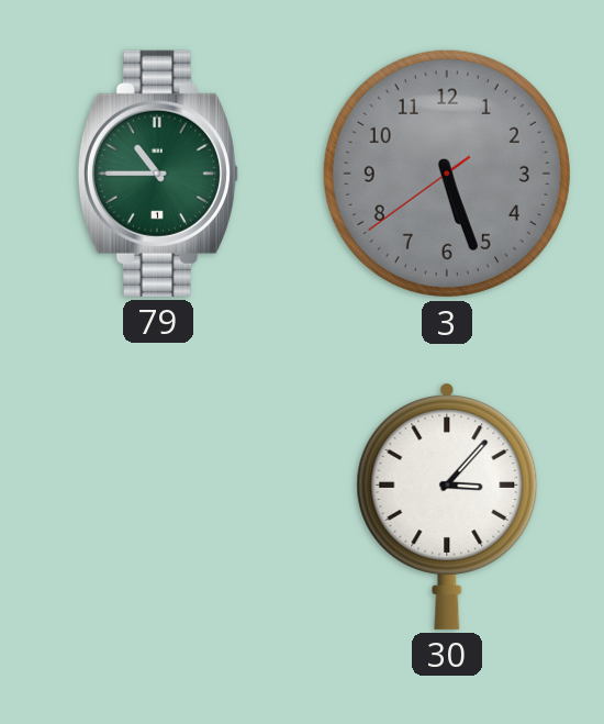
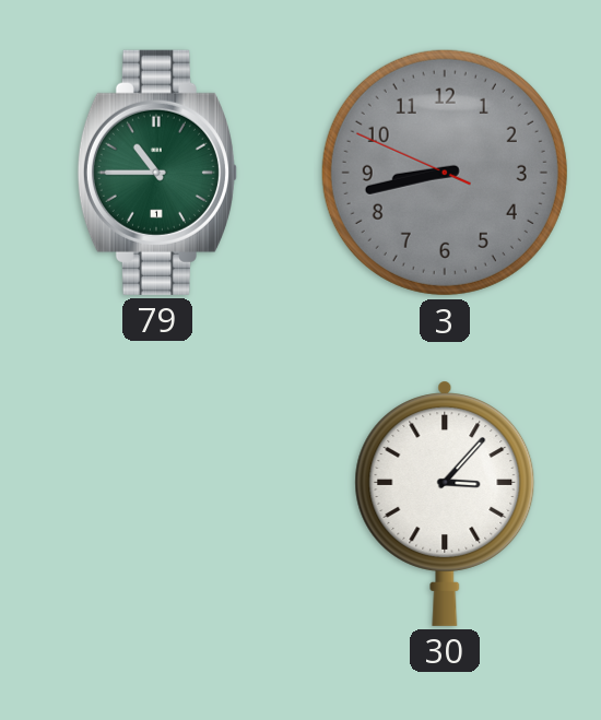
3: 5:26 -> 8:42
